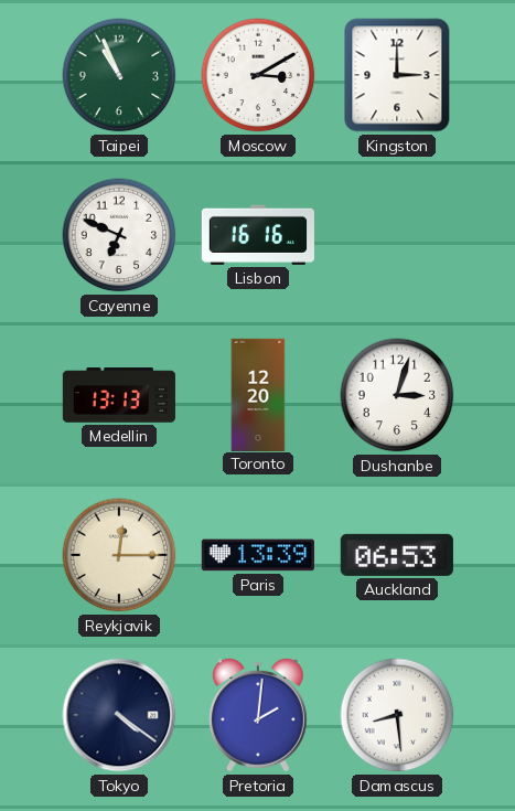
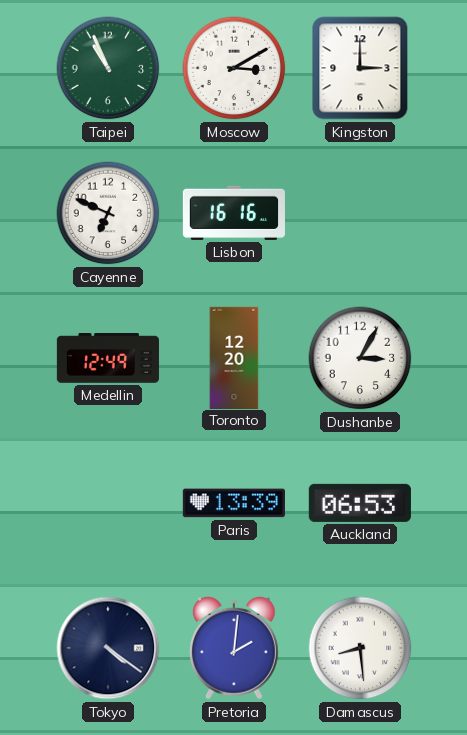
Medellin: 13:13 -> 12:49
Dushanbe: 3:03 -> 3:05
Reykjavik: 12:15 -> none
